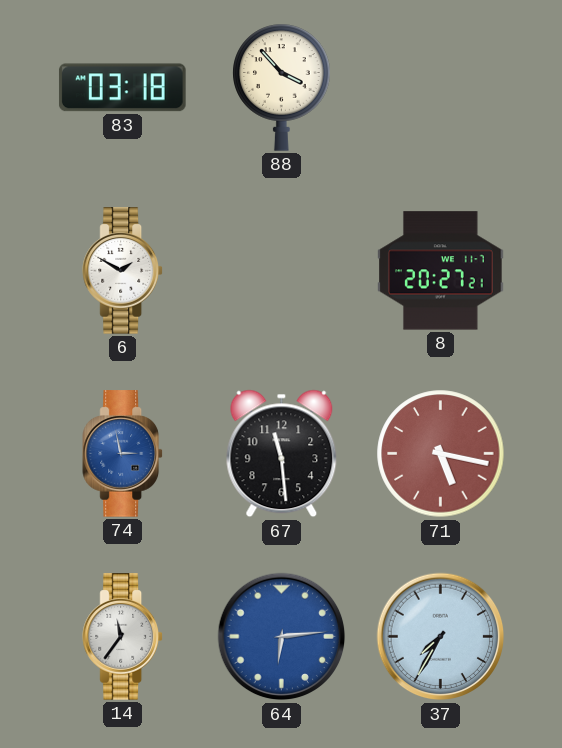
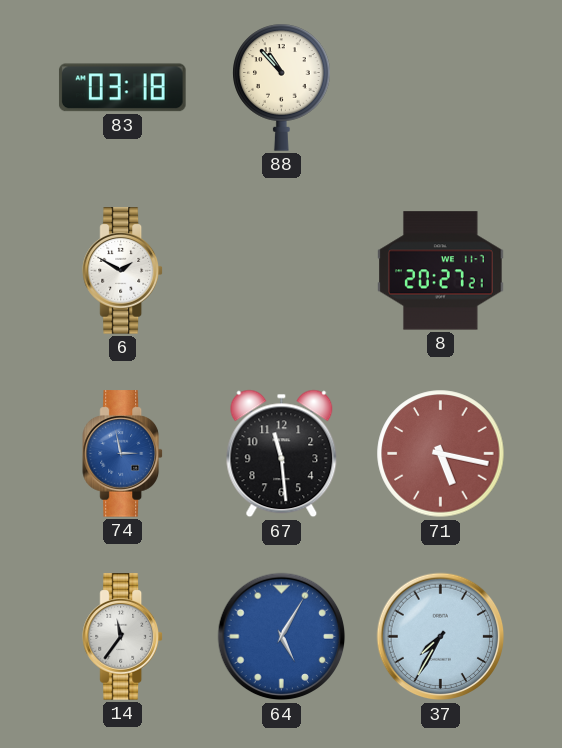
88: 3:53 -> 10:53
64: 6:14 -> 5:05
